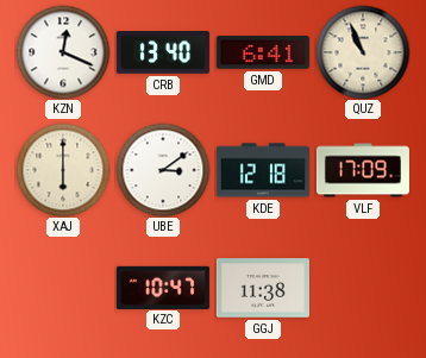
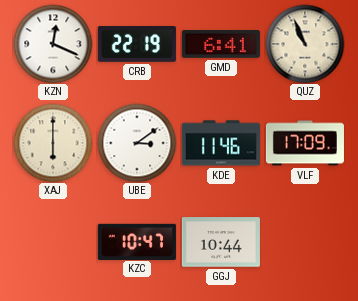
CRB: 13:40 -> 22:19
KDE: 12:18 -> 11:46
GGJ: 11:38 -> 10:44
